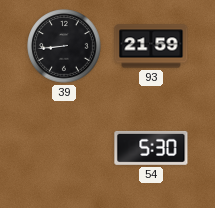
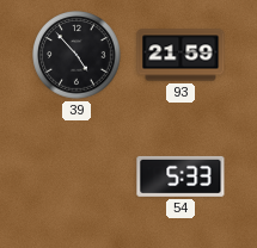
39: 8:44 -> 4:53
54: 5:30 -> 5:33
